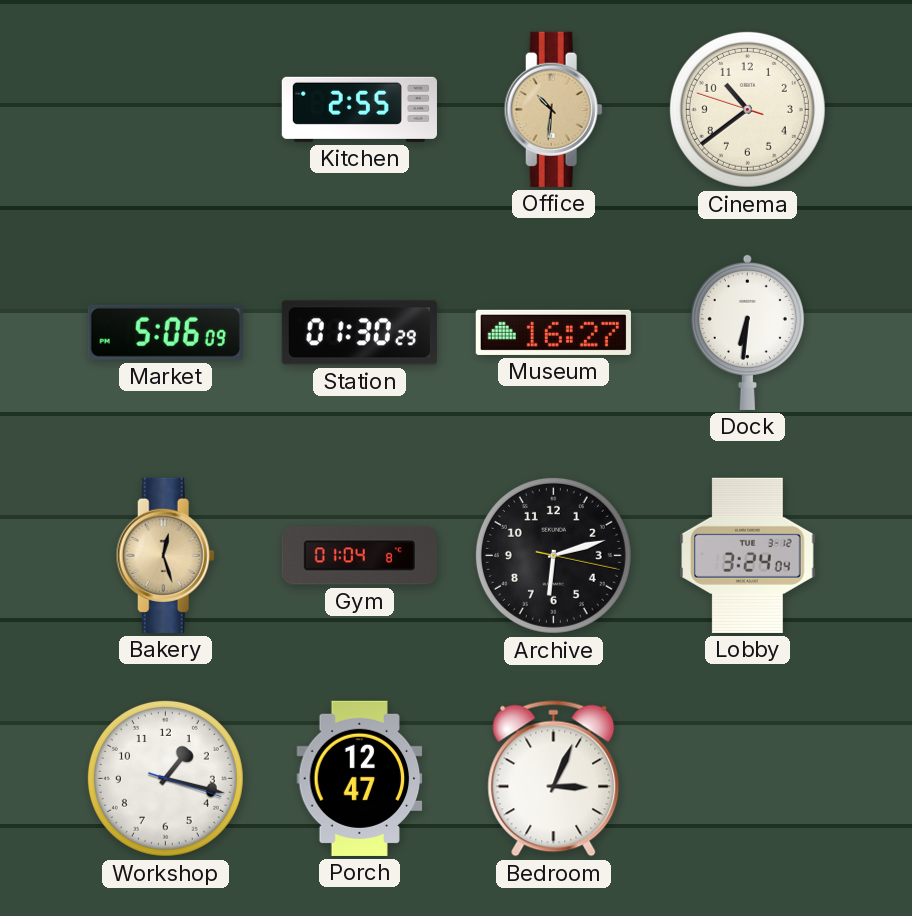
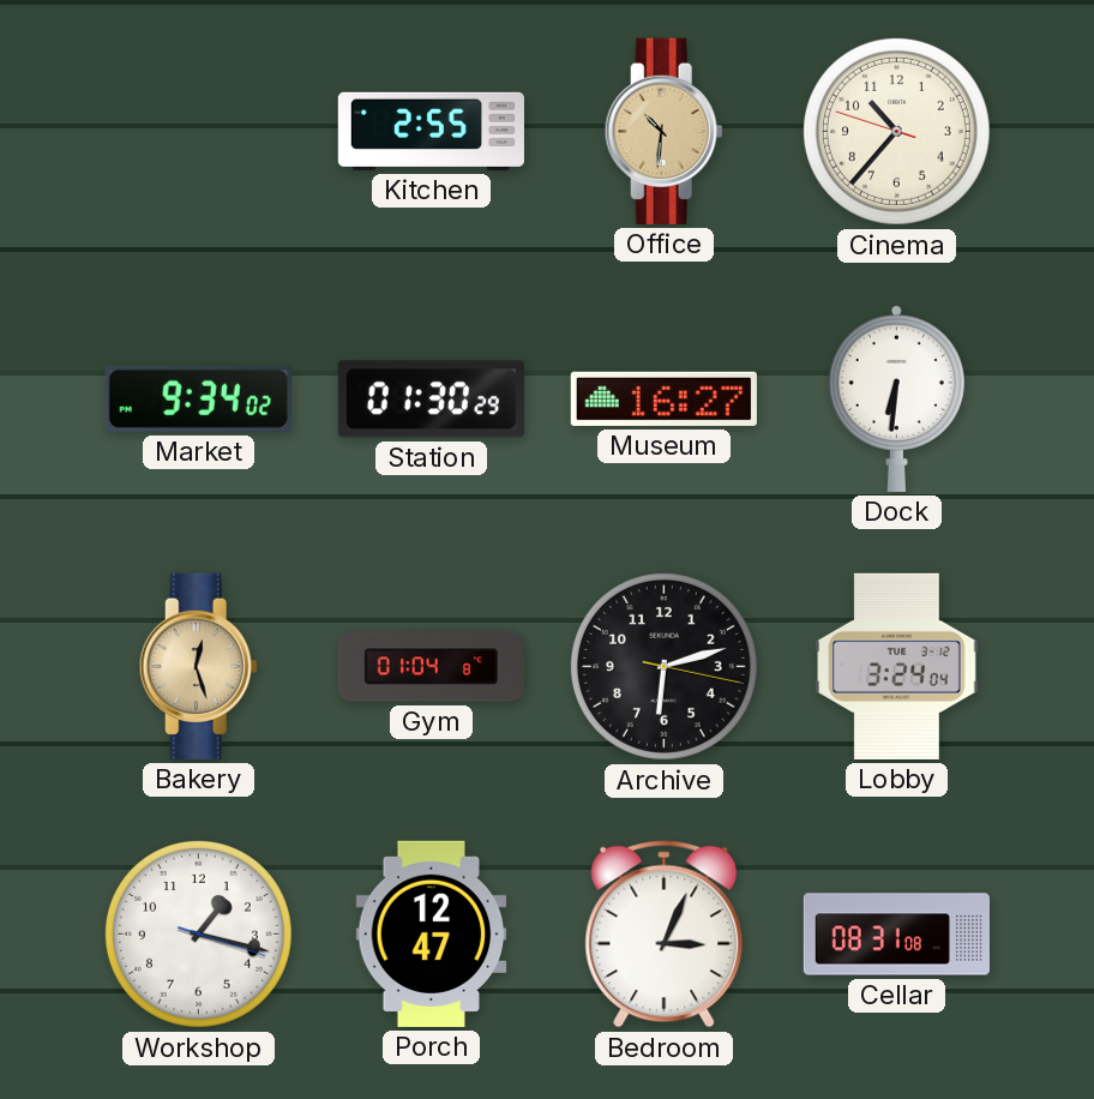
Cinema: 10:38 -> 10:36
Market: 5:06 -> 9:34
Cellar: none -> 08:31
